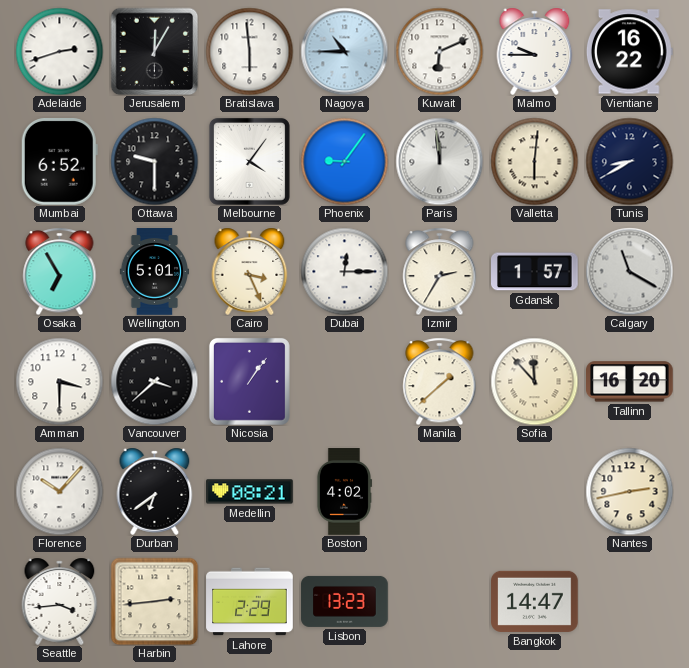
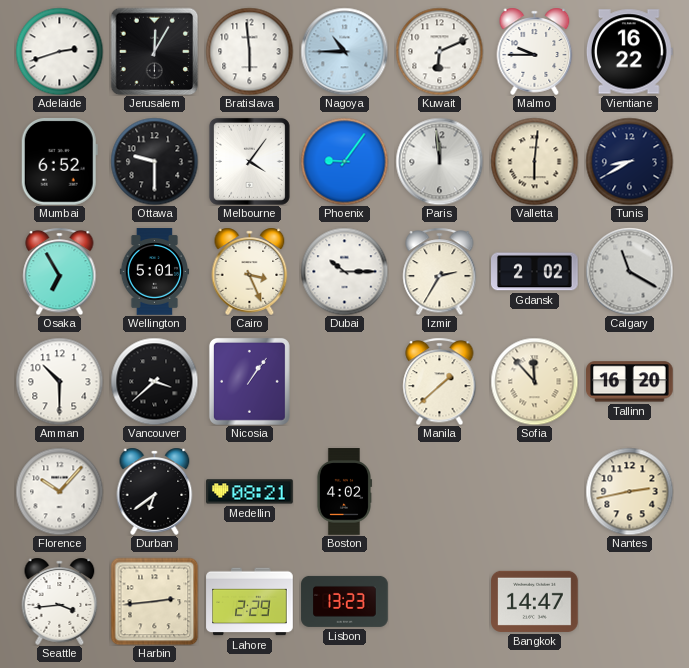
Dubai: 12:15 -> 10:15
Gdansk: 1:57 -> 2:02
Amman: 3:30 -> 10:30
